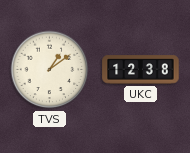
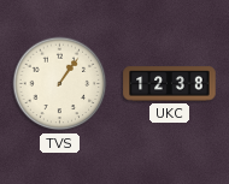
TVS: 1:09 -> 1:06
